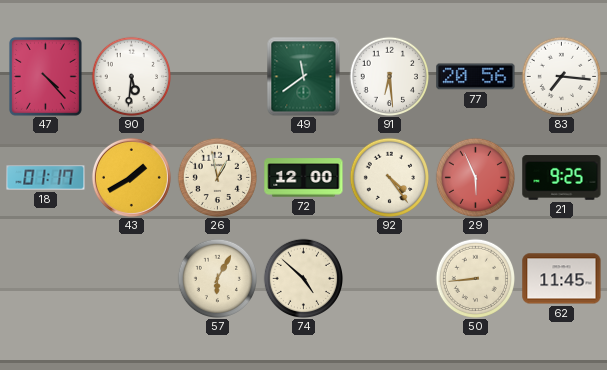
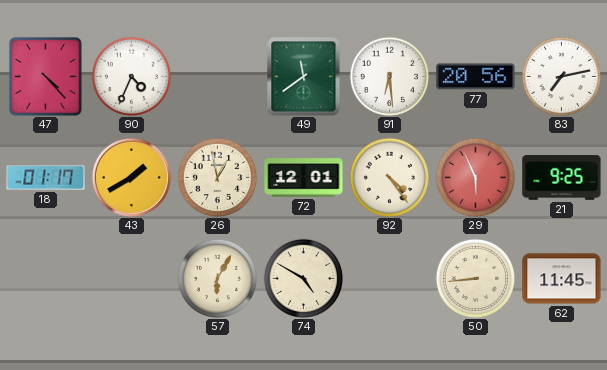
90: 5:31 -> 4:34
83: 7:16 -> 7:13
72: 12:00 -> 12:01
74: 4:52 -> 4:50
